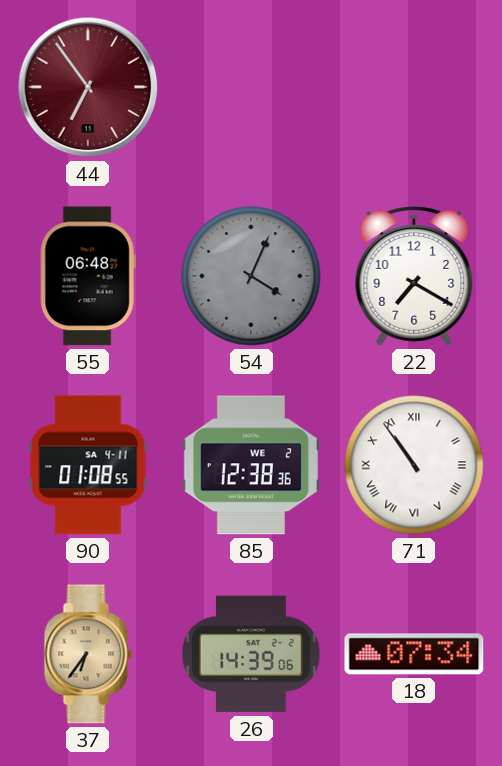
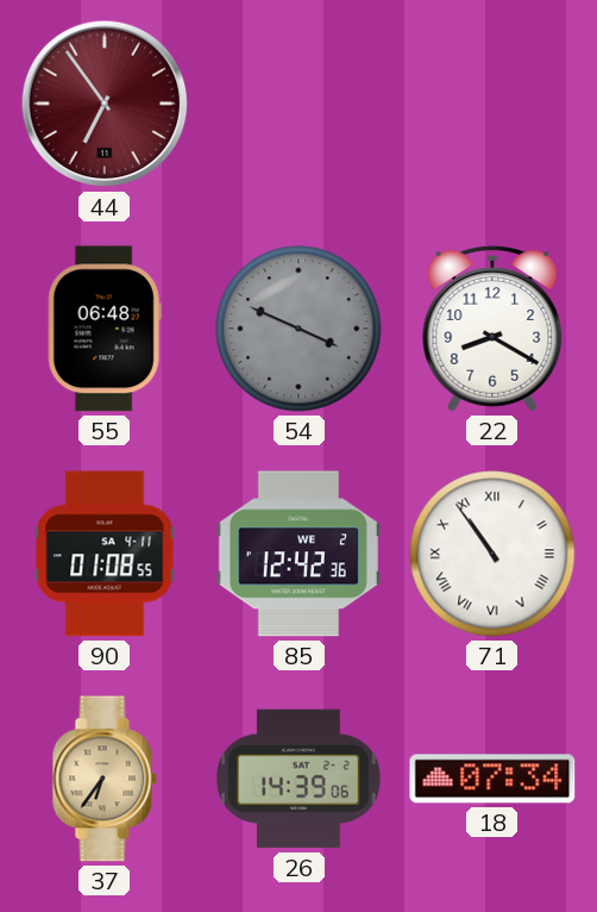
54: 4:04 -> 3:49
22: 7:20 -> 8:20
85: 12:38 -> 12:42
